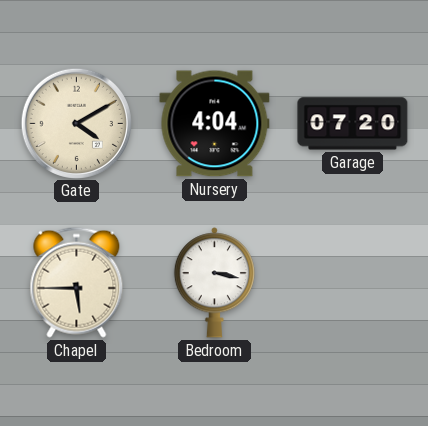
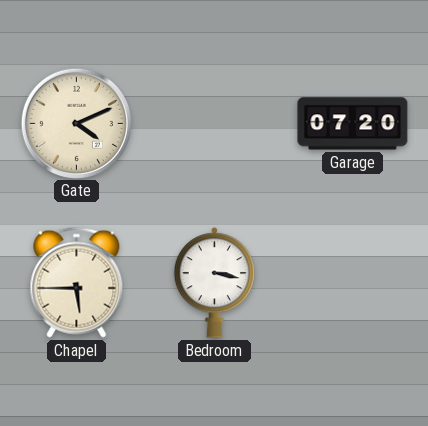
Gate: 4:10 -> 4:11
Nursery: 4:04 -> none
